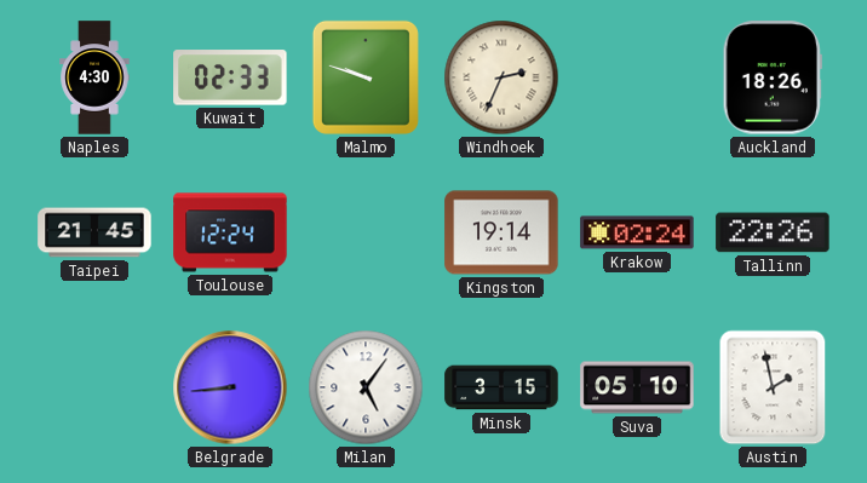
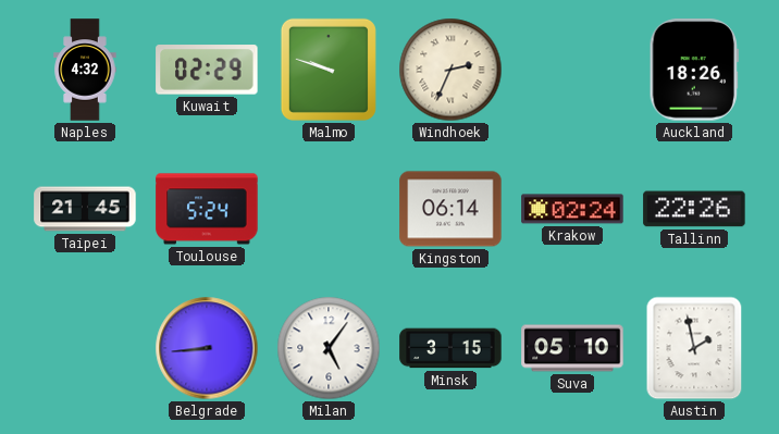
Naples: 4:30 -> 4:32
Kuwait: 02:33 -> 02:29
Toulouse: 12:24 -> 5:24
Kingston: 19:14 -> 06:14
